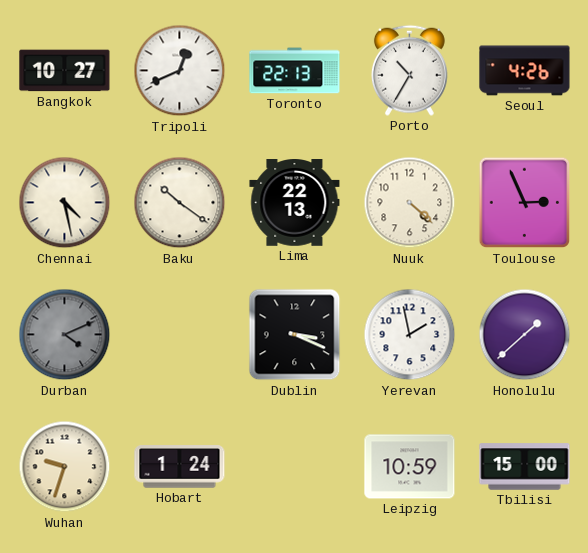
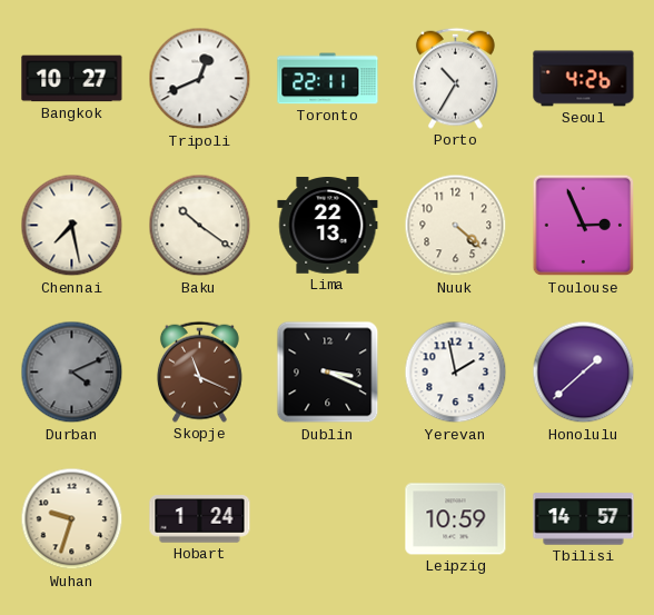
Toronto: 22:13 -> 22:11
Chennai: 4:28 -> 7:28
Skopje: none -> 11:19
Tbilisi: 15:00 -> 14:57
